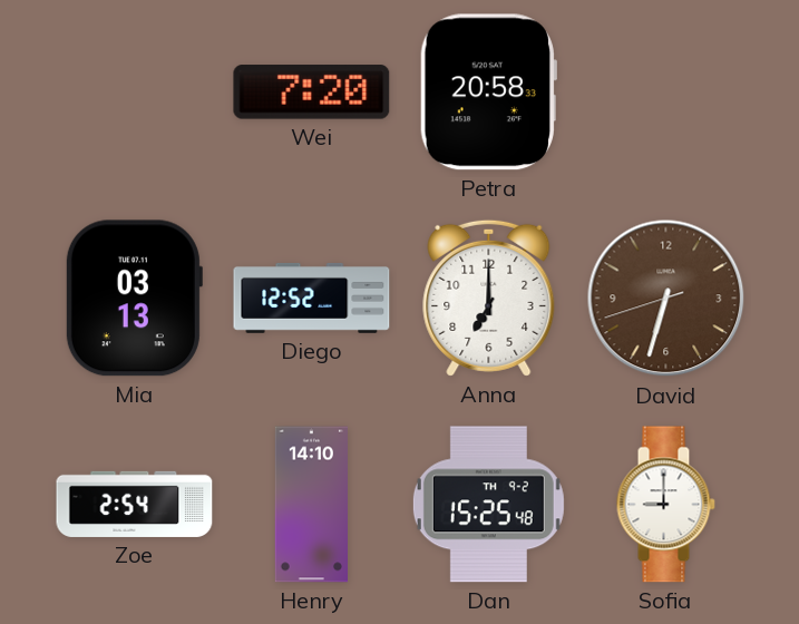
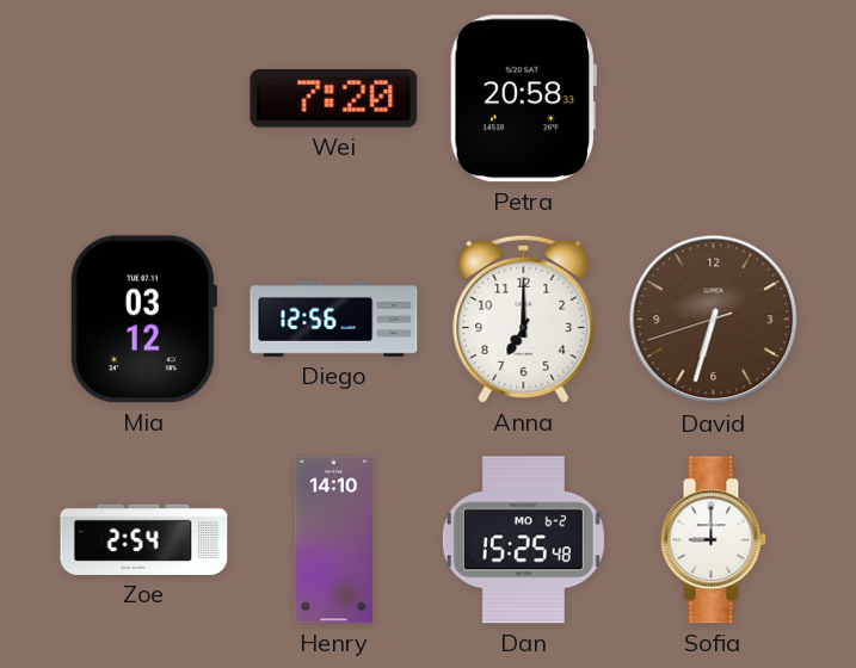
Mia: 03:13 -> 03:12
Diego: 12:52 -> 12:56
Dan date: TH 9-2 -> MO 6-2
